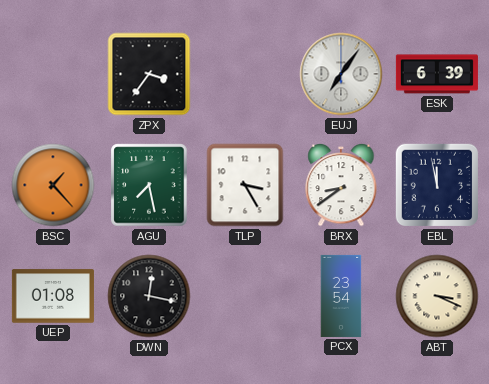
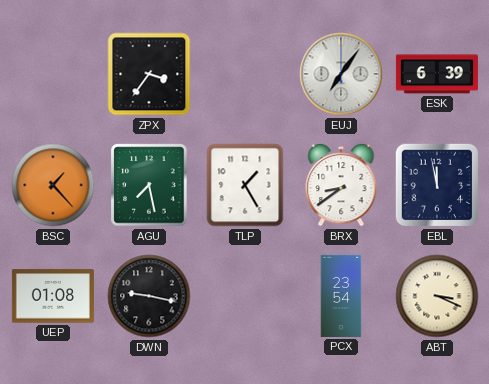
TLP: 3:25 -> 1:25
DWN: 12:17 -> 9:17
